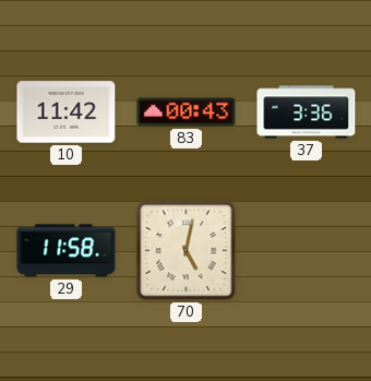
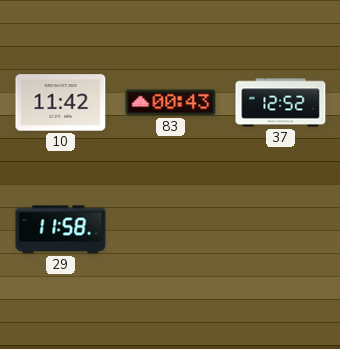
37: 3:36 -> 12:52
70: 5:02 -> none
